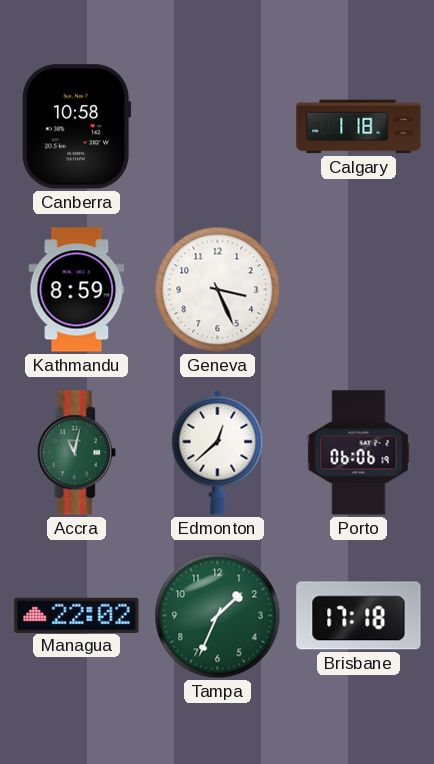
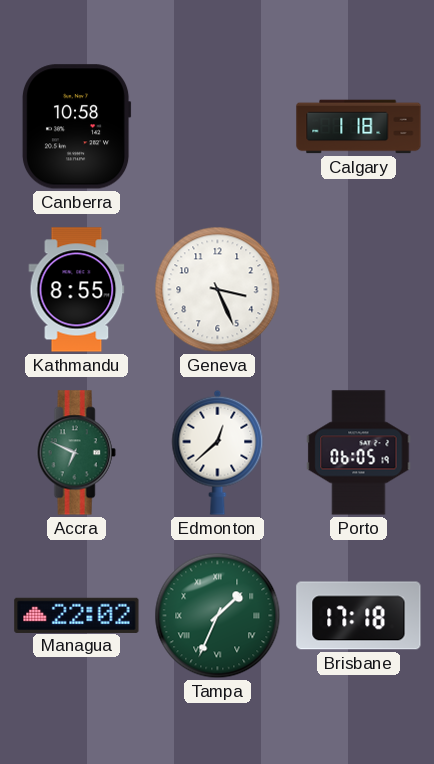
Kathmandu: 8:59 -> 8:55
Accra: 11:02 -> 6:49
Porto: 06:06 -> 06:05
Tampa numerals: Arabic -> Roman
